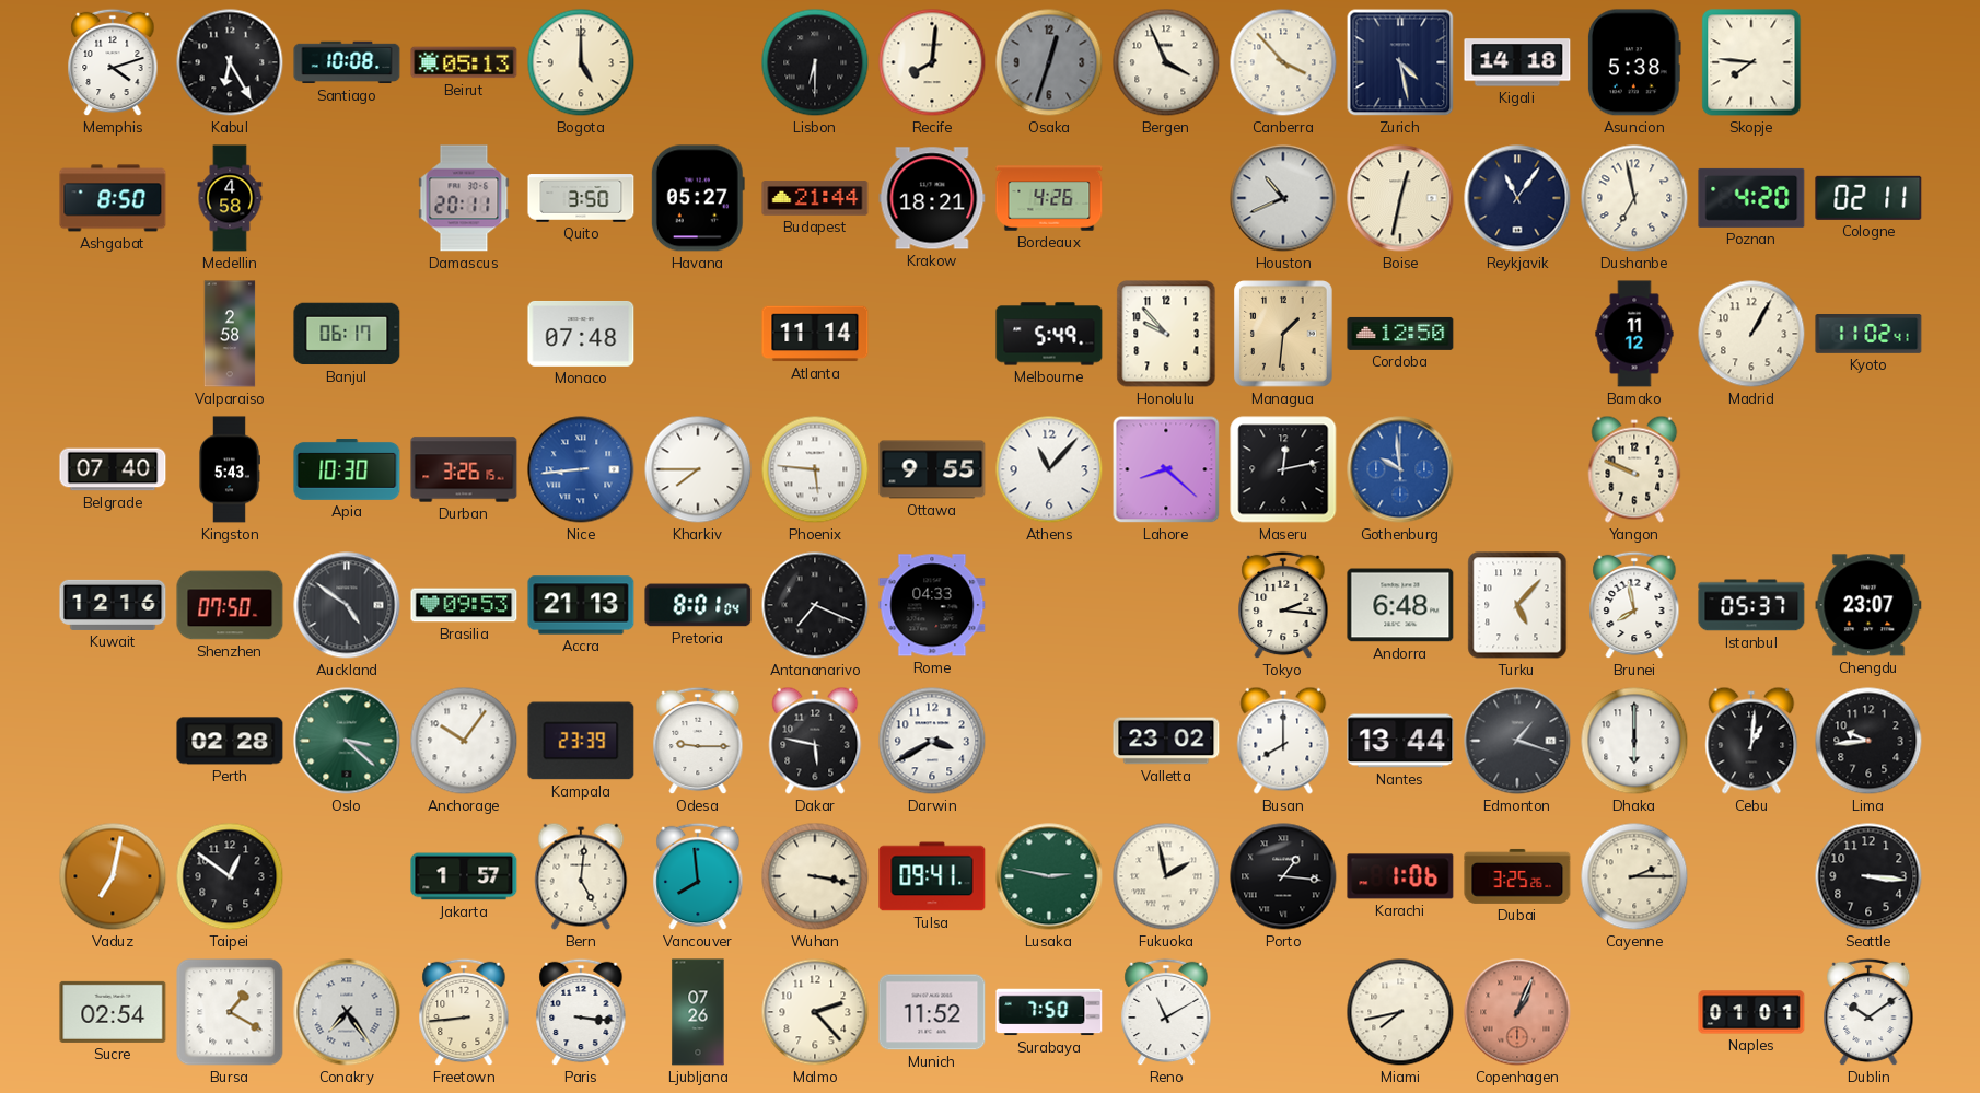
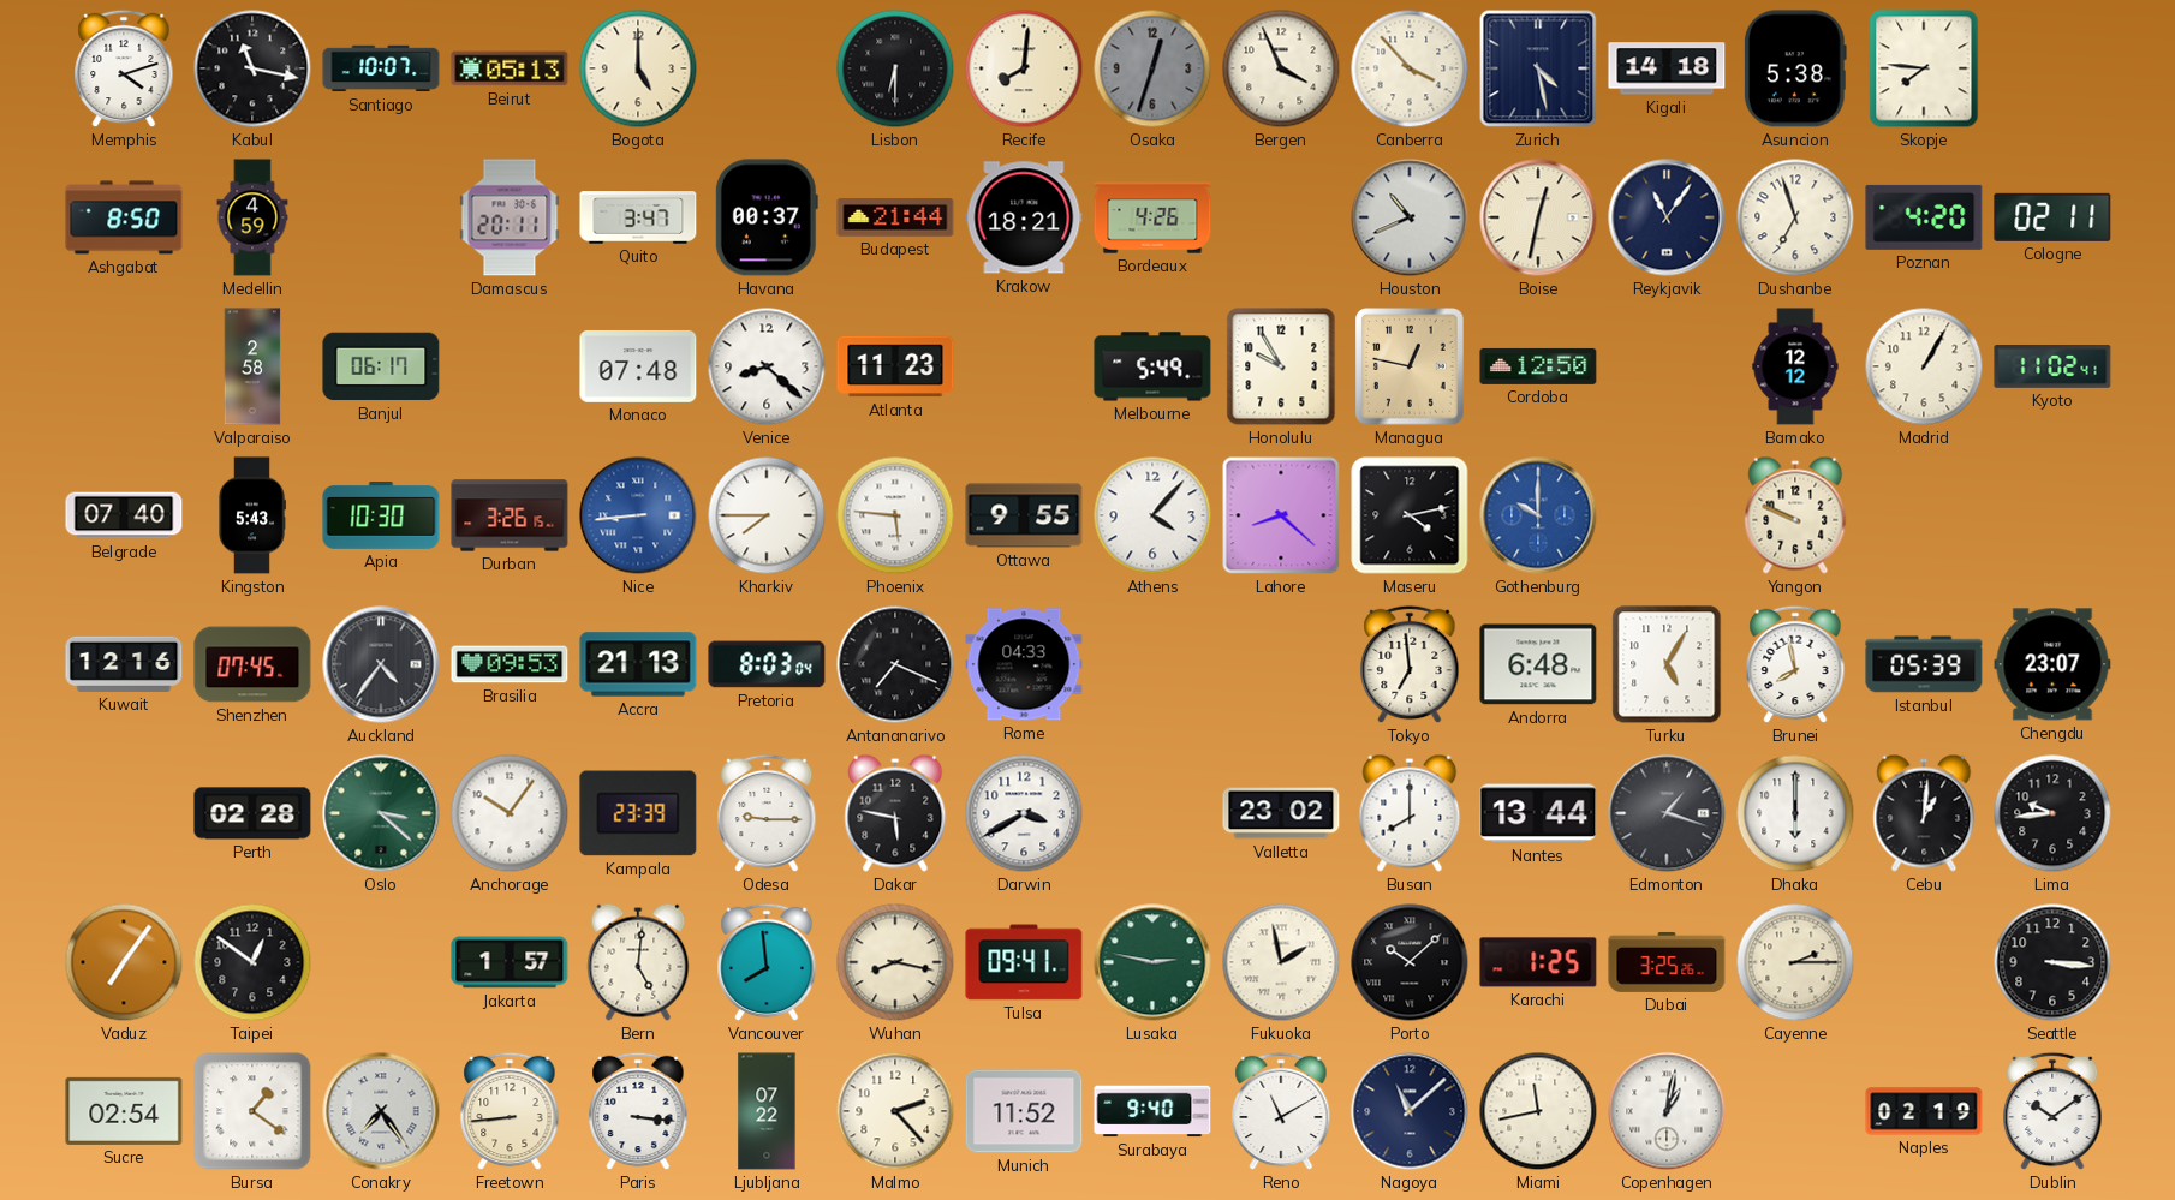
Kabul: 6:25 -> 11:17
Santiago: 10:08 -> 10:07
Medellin: 4:58 -> 4:59
Quito: 3:50 -> 3:47
Havana: 05:27 -> 00:37
Dushanbe: 6:58 -> 6:57
Venice: none -> 8:22
Atlanta: 11:14 -> 11:23
Honolulu: 9:53 -> 9:55
Managua: 1:31 -> 12:47
Bamako: 11:12 -> 12:12
Athens: 11:07 -> 4:07
Maseru: 12:13 -> 4:13
Gothenburg: 9:59 -> 10:00
Shenzhen: 07:50 -> 07:45
Auckland: 4:51 -> 4:36
Pretoria: 8:01 -> 8:03
Tokyo: 2:16 -> 6:59
Turku: 5:07 -> 5:05
Istanbul: 05:37 -> 05:39
Vaduz: 7:02 -> 7:06
Wuhan: 3:17 -> 8:17
Porto: 1:16 -> 10:08
Karachi: 1:06 -> 1:25
Bursa: 1:20 -> 1:21
Ljubljana: 07:26 -> 07:22
Surabaya: 7:50 -> 9:40
Nagoya: none -> 11:08
Miami: 7:43 -> 11:43
Copenhagen: 1:04 -> 1:02
Copenhagen dial: salmon -> white
Naples: 01:01 -> 02:19
